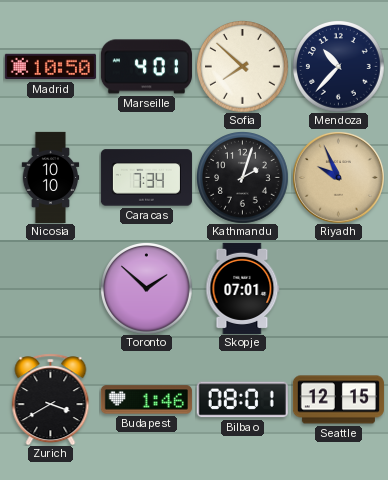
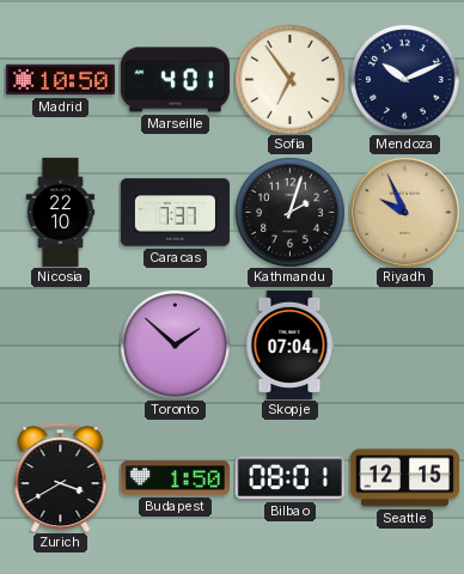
Sofia: 7:52 -> 6:54
Mendoza: 10:37 -> 10:11
Nicosia: 10:10 -> 22:10
Caracas: 7:34 -> 7:37
Skopje: 07:01 -> 07:04
Budapest: 1:46 -> 1:50
